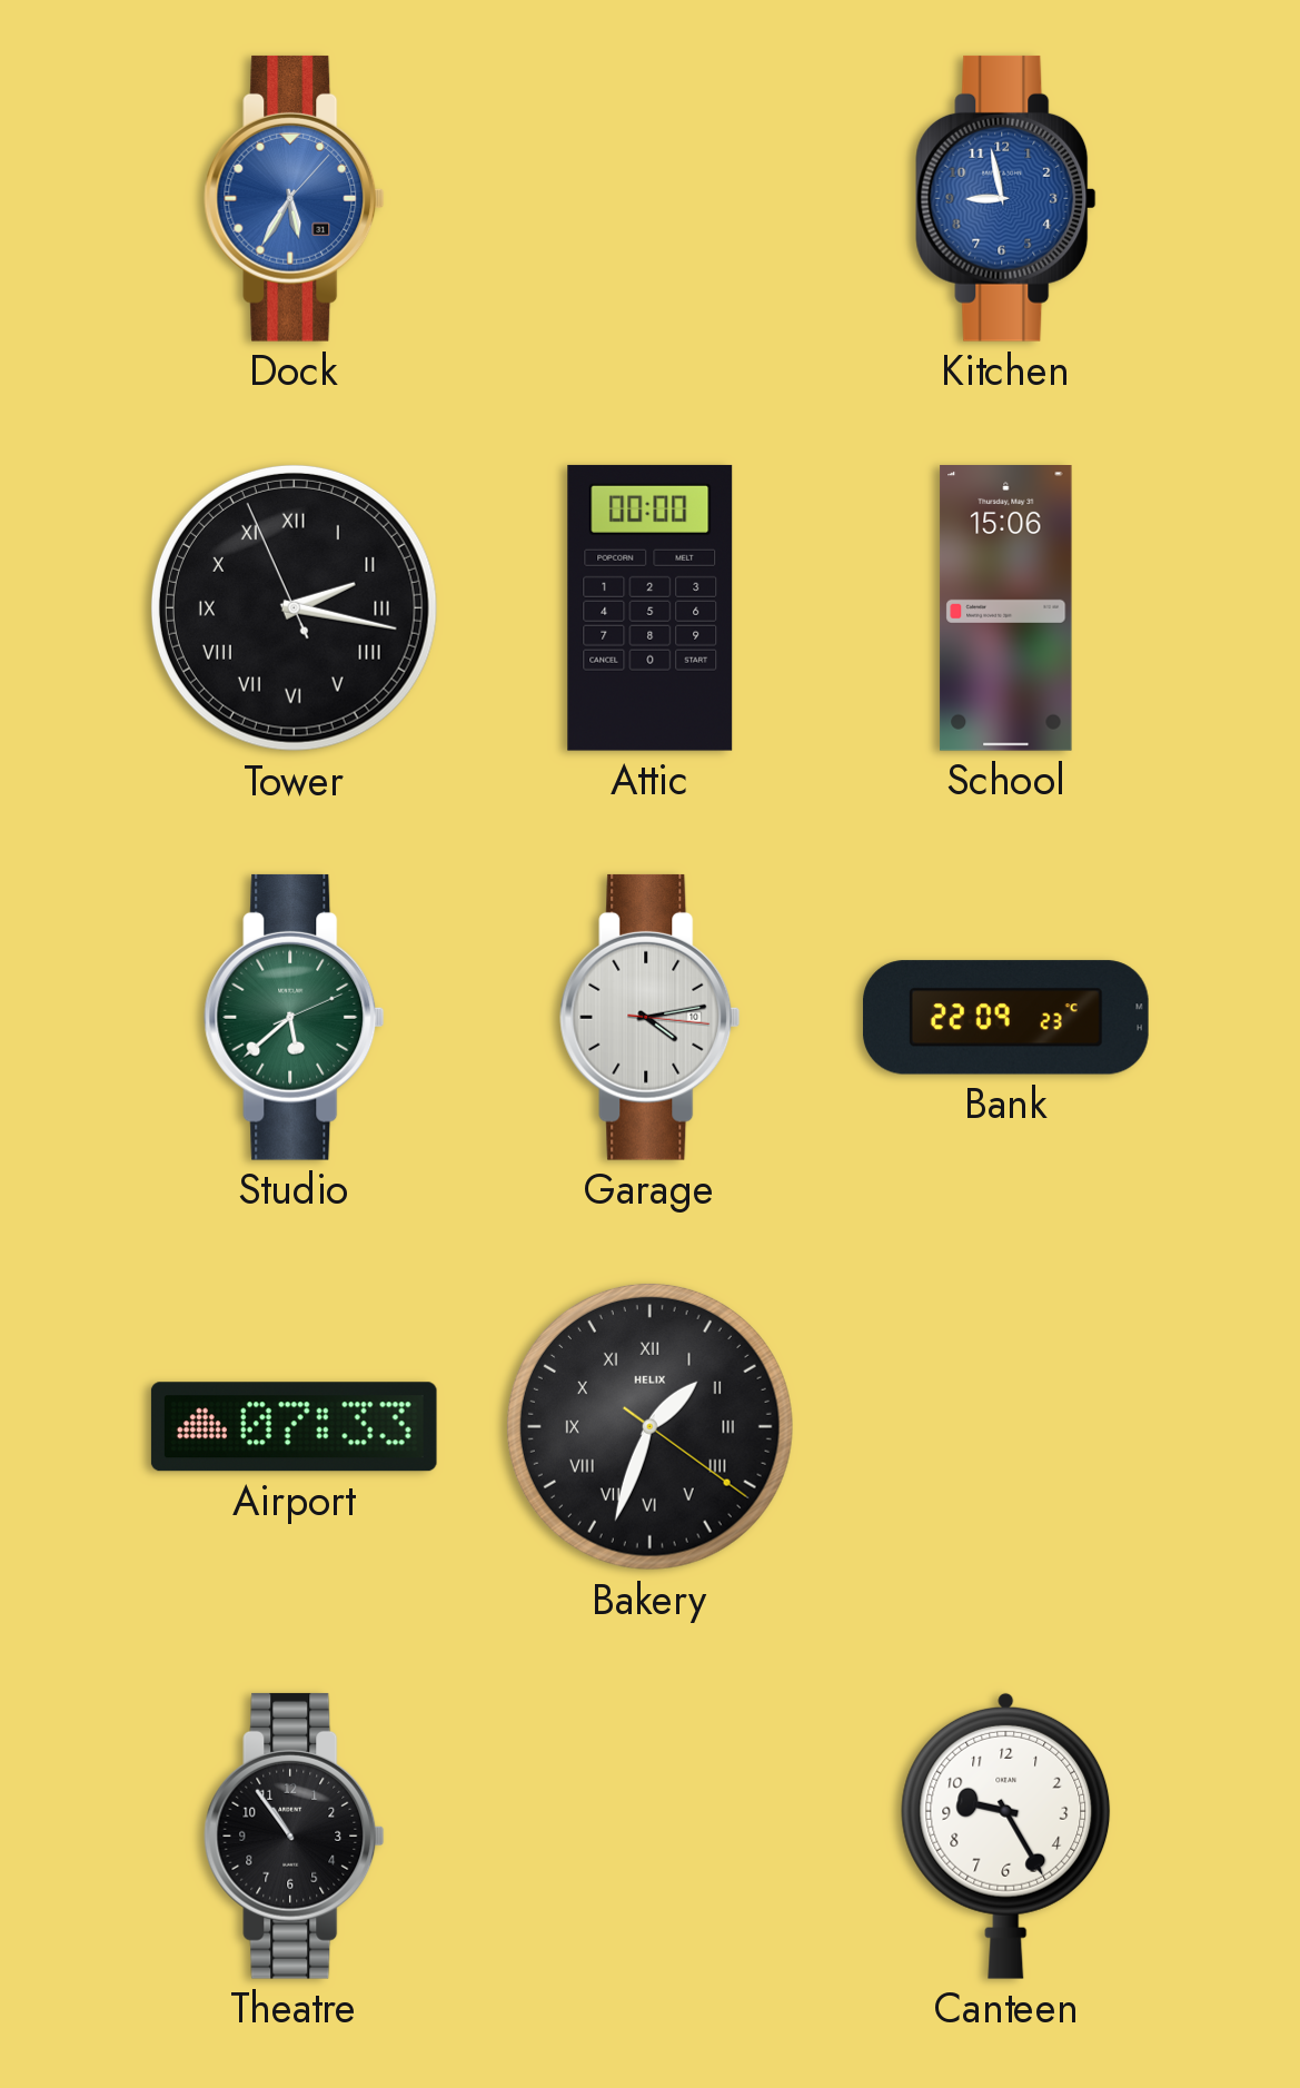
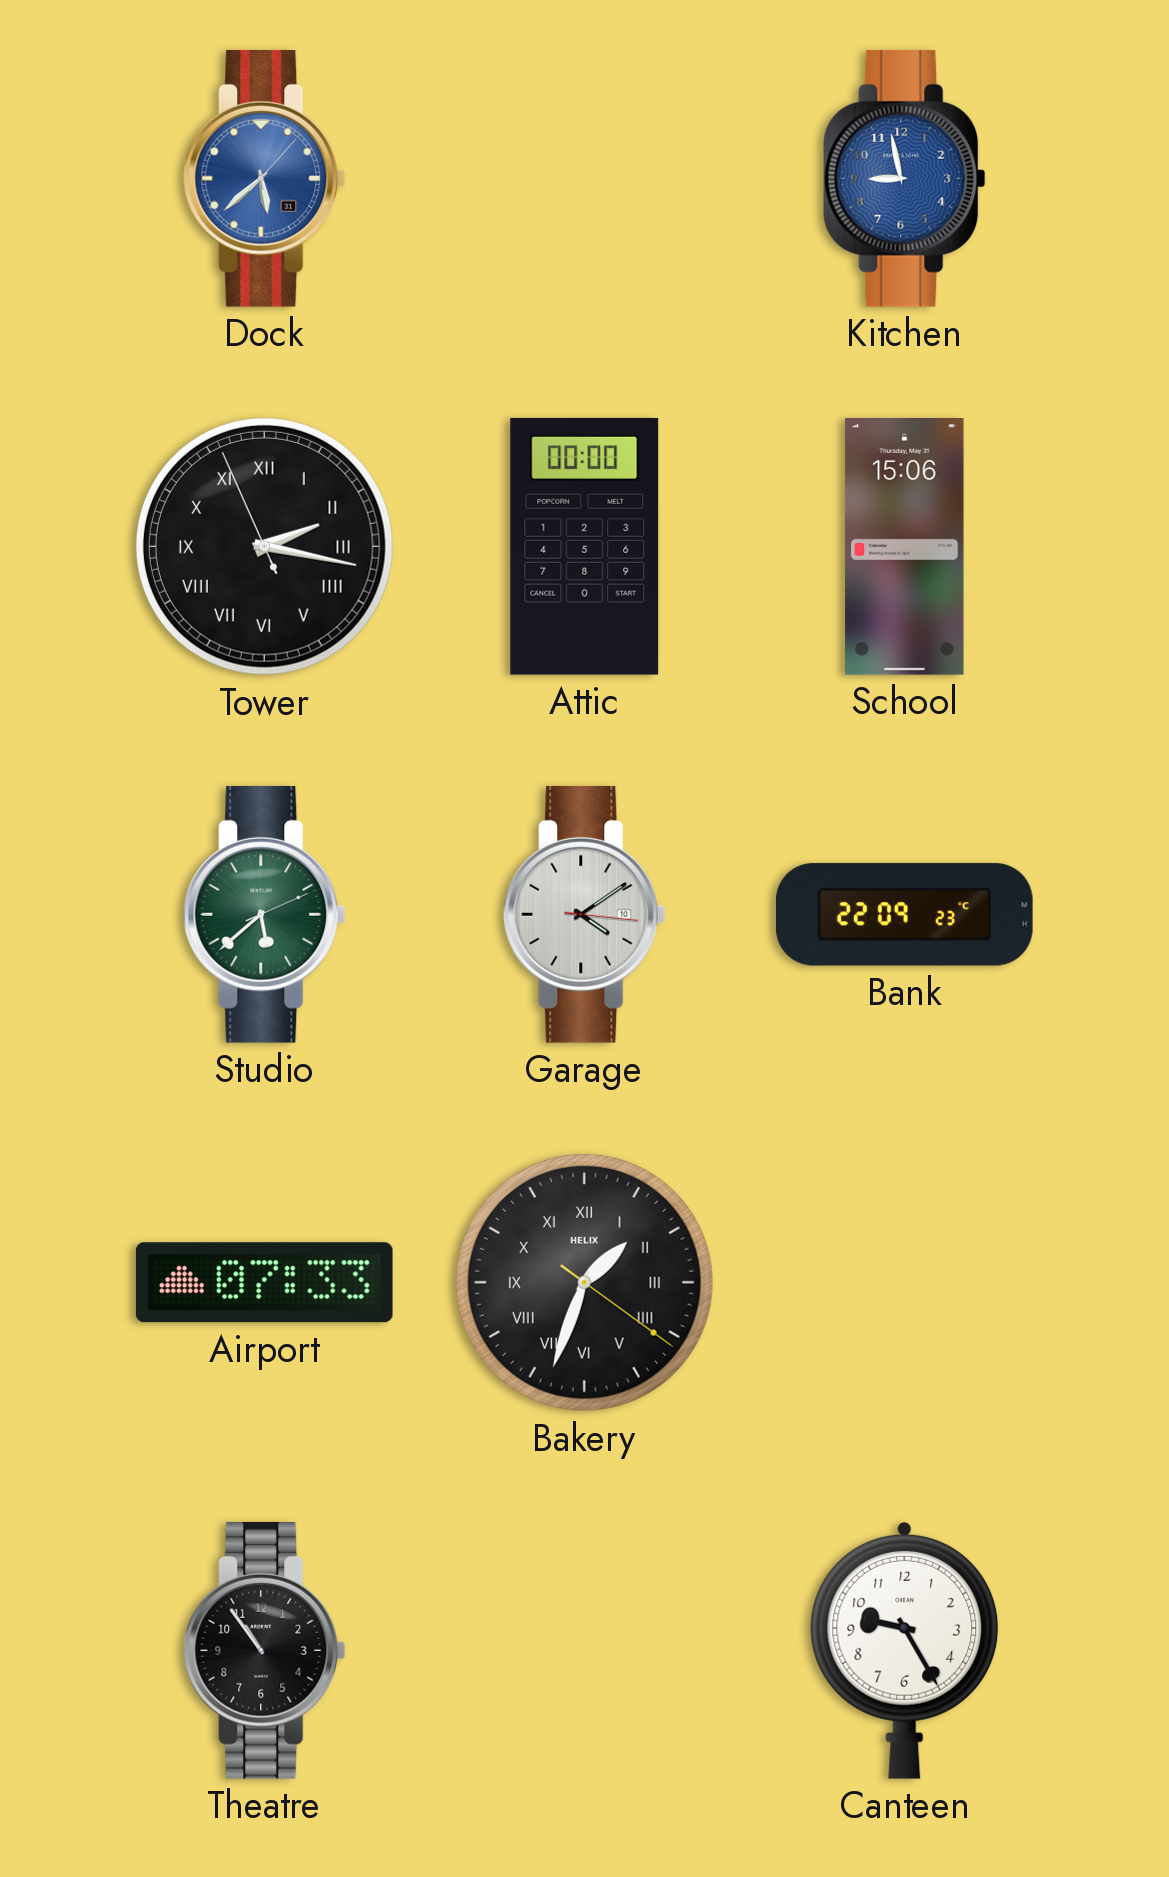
Dock: 5:35 -> 5:38
Garage: 4:13 -> 4:09
